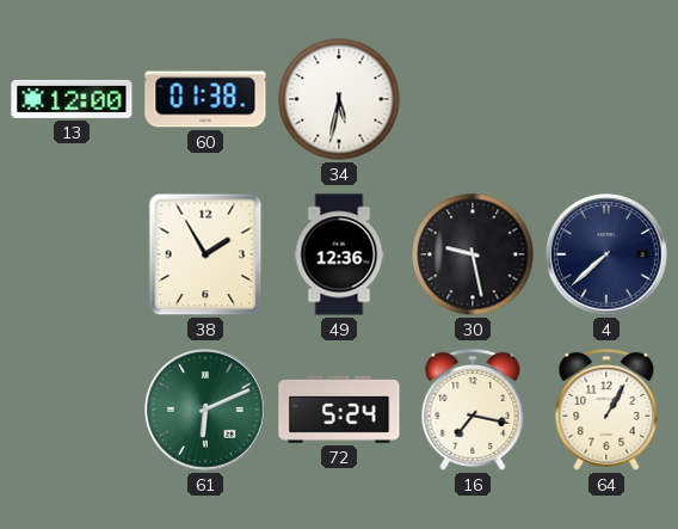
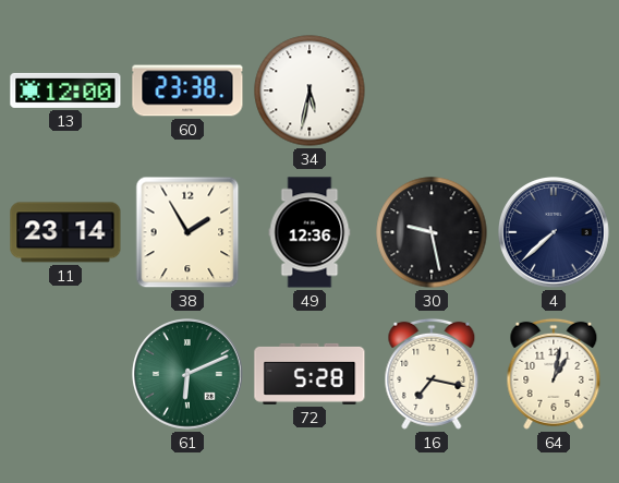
60: 01:38 -> 23:38
11: none -> 23:14
72: 5:24 -> 5:28
64: 1:05 -> 1:02
